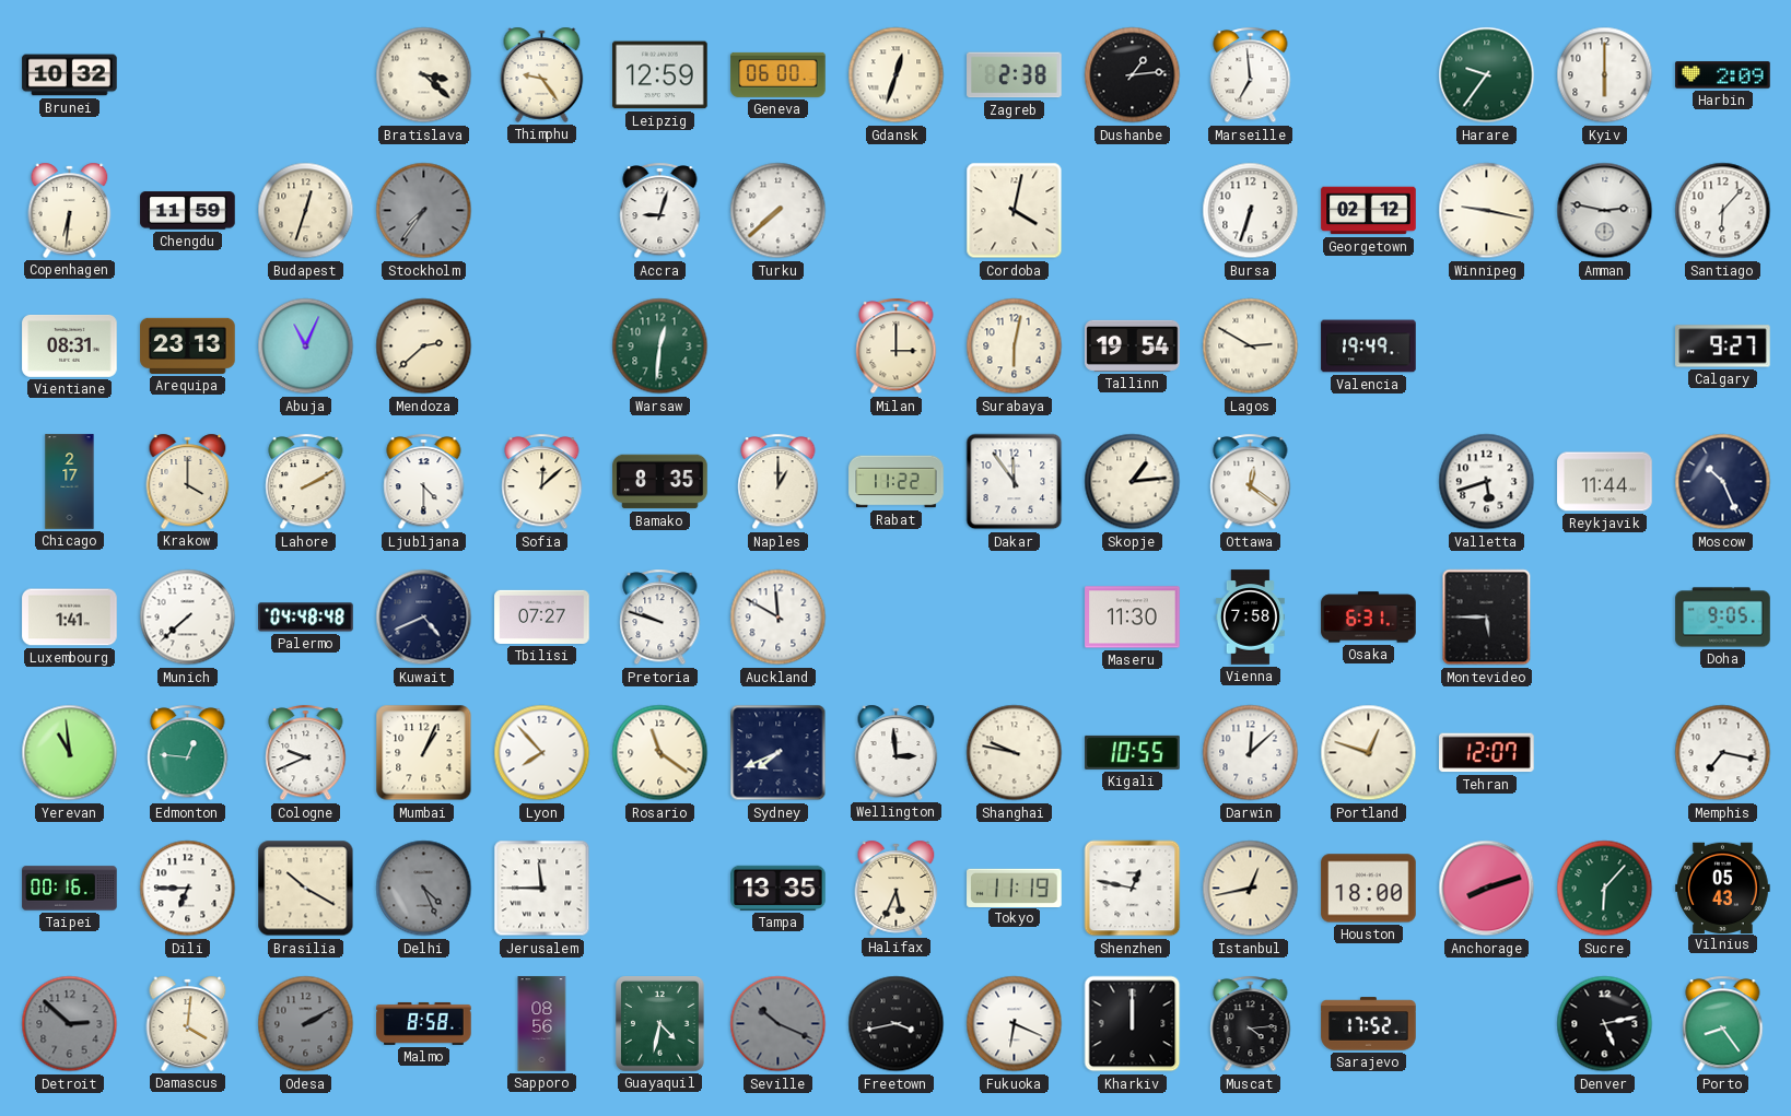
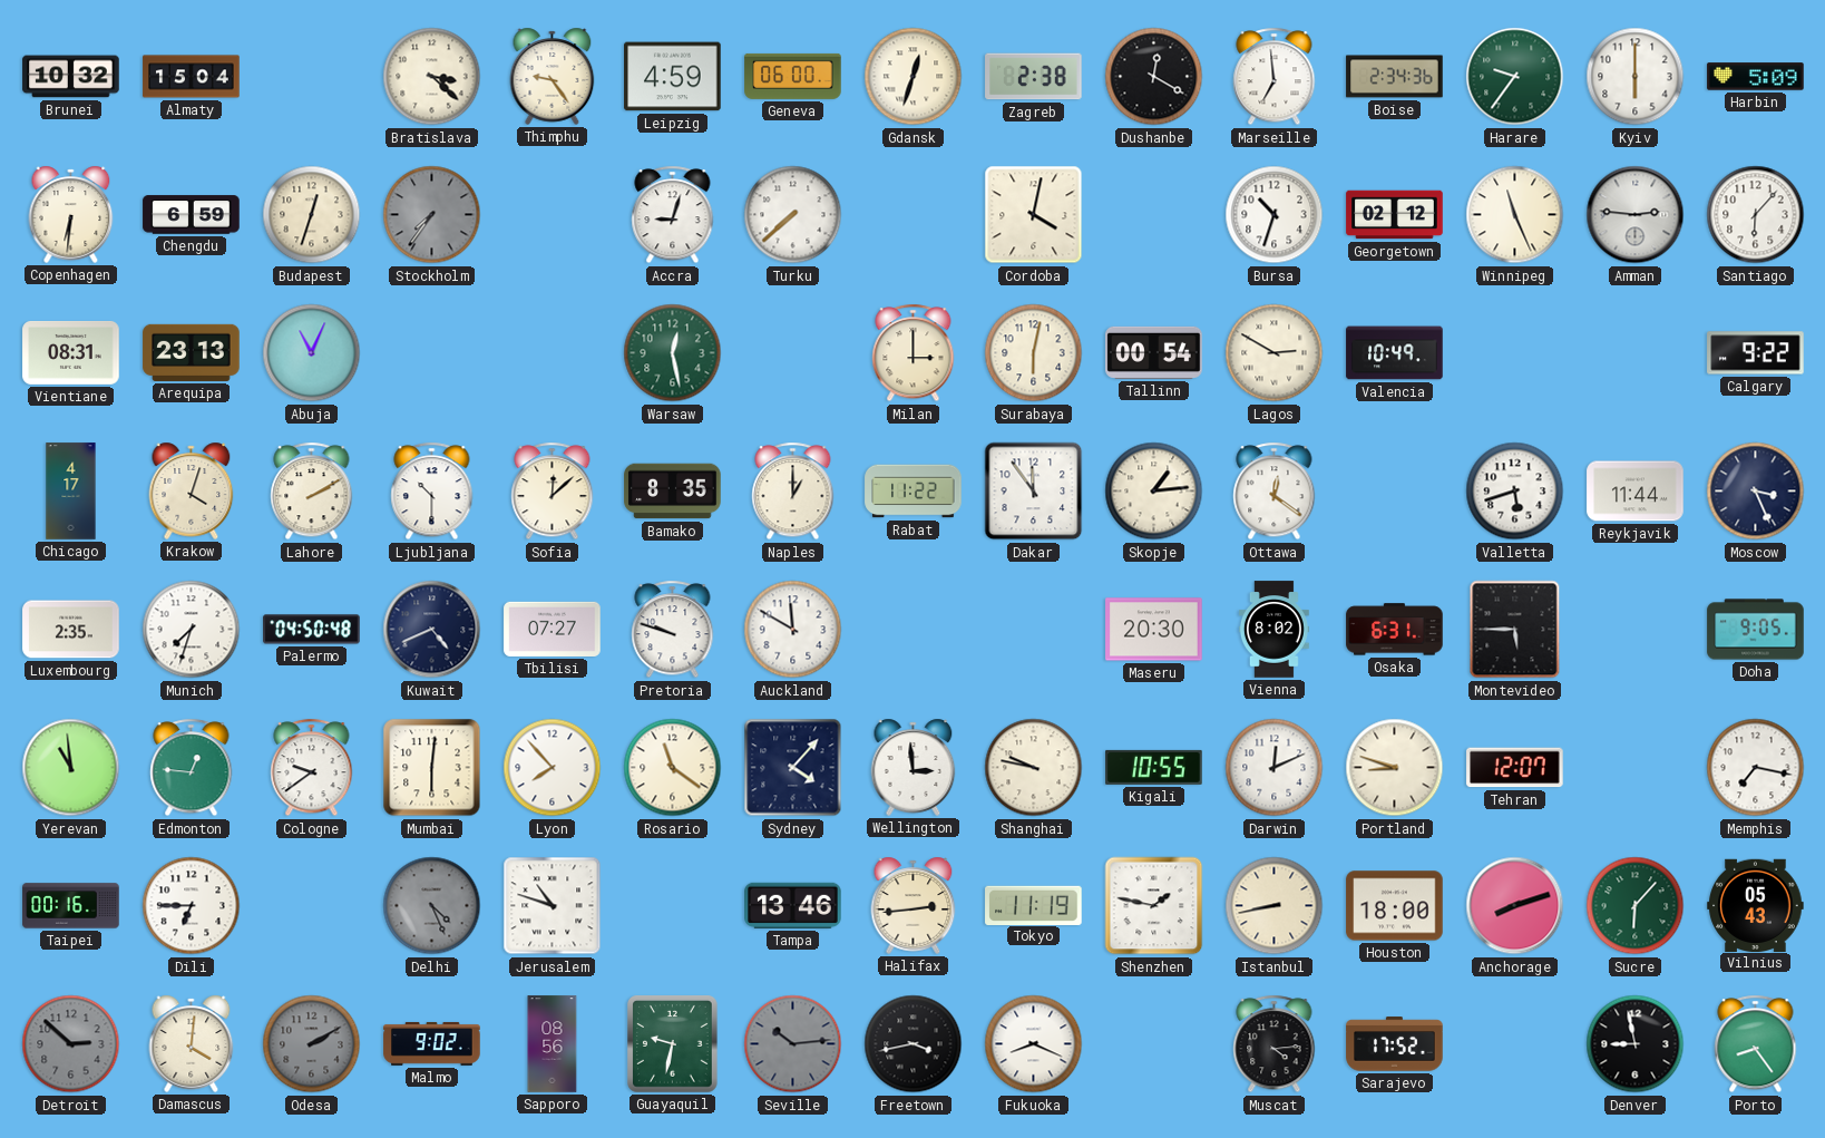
Almaty: none -> 15:04
Leipzig: 12:59 -> 4:59
Dushanbe: 1:14 -> 12:20
Boise: none -> 2:34
Harbin: 2:09 -> 5:09
Chengdu: 11:59 -> 6:59
Bursa: 6:33 -> 10:33
Winnipeg: 9:17 -> 11:26
Amman: 2:47 -> 2:46
Mendoza: 2:38 -> none
Warsaw: 12:31 -> 12:28
Tallinn: 19:54 -> 00:54
Valencia: 19:49 -> 10:49
Calgary: 9:27 -> 9:22
Chicago: 2:17 -> 4:17
Krakow: 4:00 -> 4:03
Ljubljana: 4:30 -> 10:30
Moscow: 10:26 -> 3:26
Luxembourg: 1:41 -> 2:35
Munich: 7:38 -> 7:33
Palermo: 04:48 -> 04:50
Maseru: 11:30 -> 20:30
Vienna: 7:58 -> 8:02
Cologne: 9:41 -> 9:39
Mumbai: 1:04 -> 6:01
Sydney: 7:41 -> 4:07
Darwin: 12:08 -> 12:11
Portland: 12:48 -> 8:48
Brasilia: 10:20 -> none
Jerusalem: 11:45 -> 10:48
Tampa: 13:35 -> 13:46
Halifax: 5:34 -> 2:44
Shenzhen: 12:47 -> 1:47
Istanbul: 12:43 -> 8:43
Malmo: 8:58 -> 9:02
Guayaquil: 4:32 -> 9:32
Seville: 10:19 -> 10:14
Fukuoka: 6:19 -> 8:19
Kharkiv: 12:00 -> none
Denver: 5:13 -> 8:58
